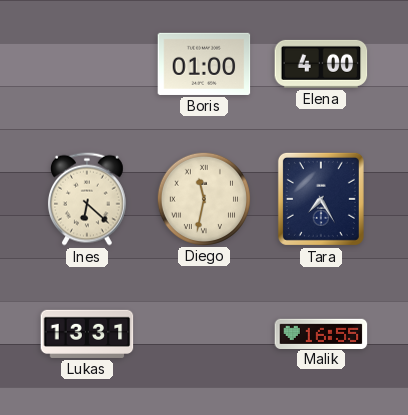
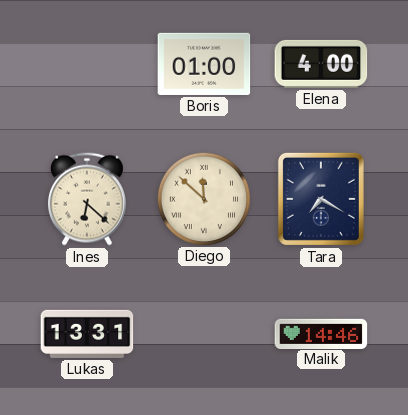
Diego: 11:32 -> 11:52
Tara: 7:25 -> 7:20
Malik: 16:55 -> 14:46
